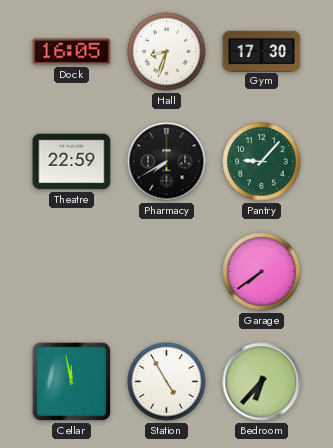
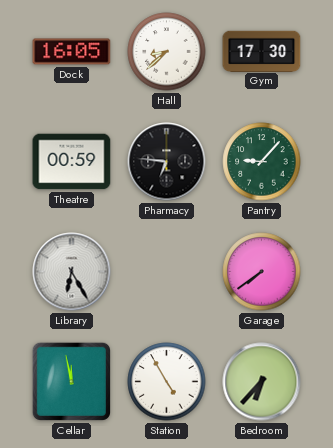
Hall: 8:33 -> 8:38
Theatre: 22:59 -> 00:59
Pharmacy: 7:40 -> 6:46
Library: none -> 6:25
